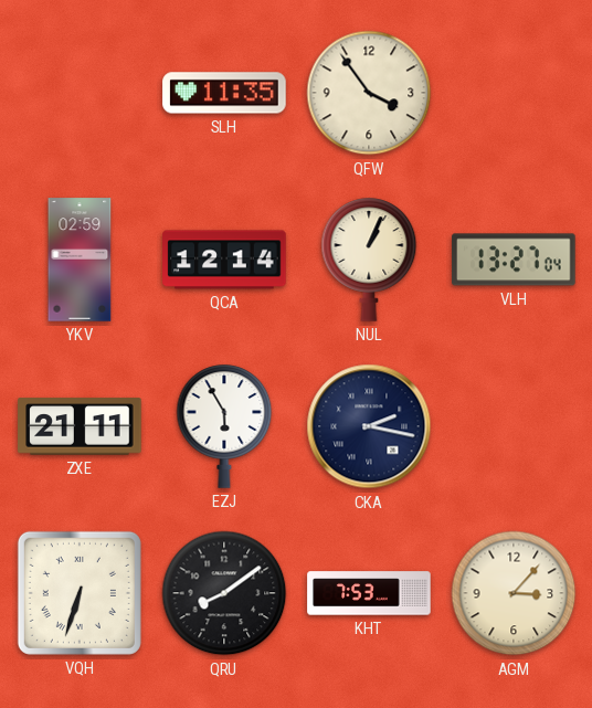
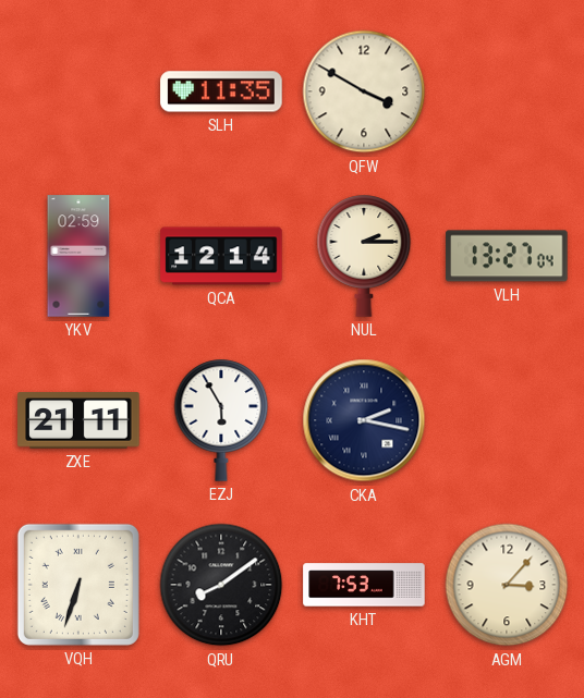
QFW: 3:54 -> 3:50
NUL: 1:04 -> 2:15
